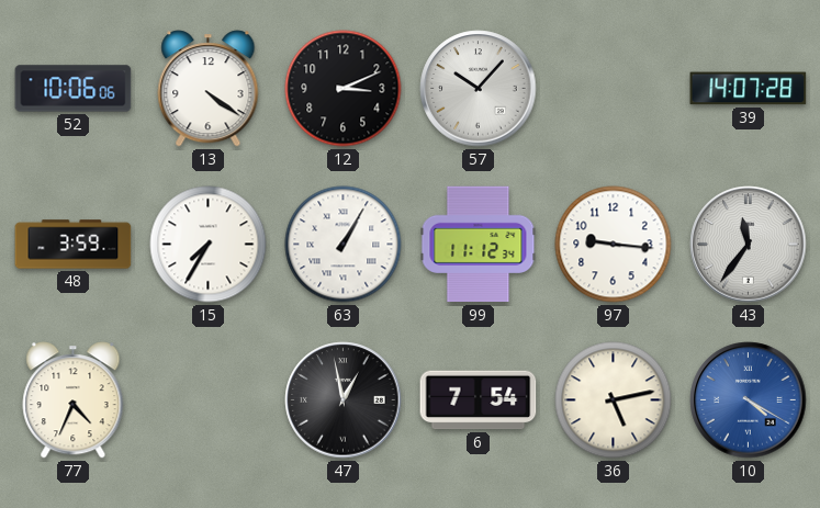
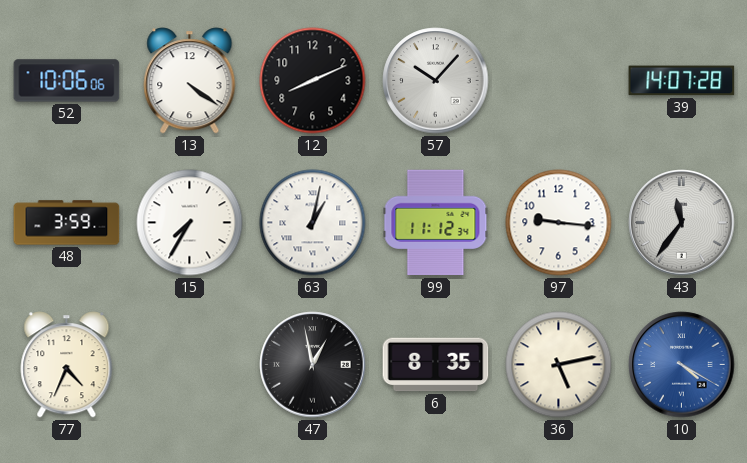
12: 3:11 -> 8:11
63: 1:05 -> 1:02
6: 7:54 -> 8:35
